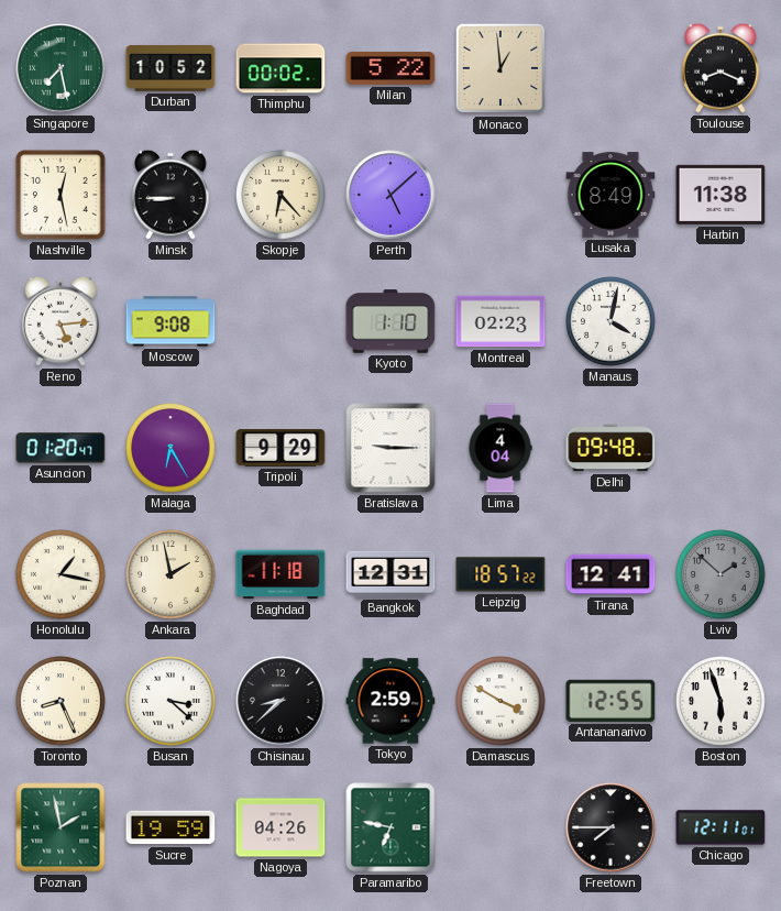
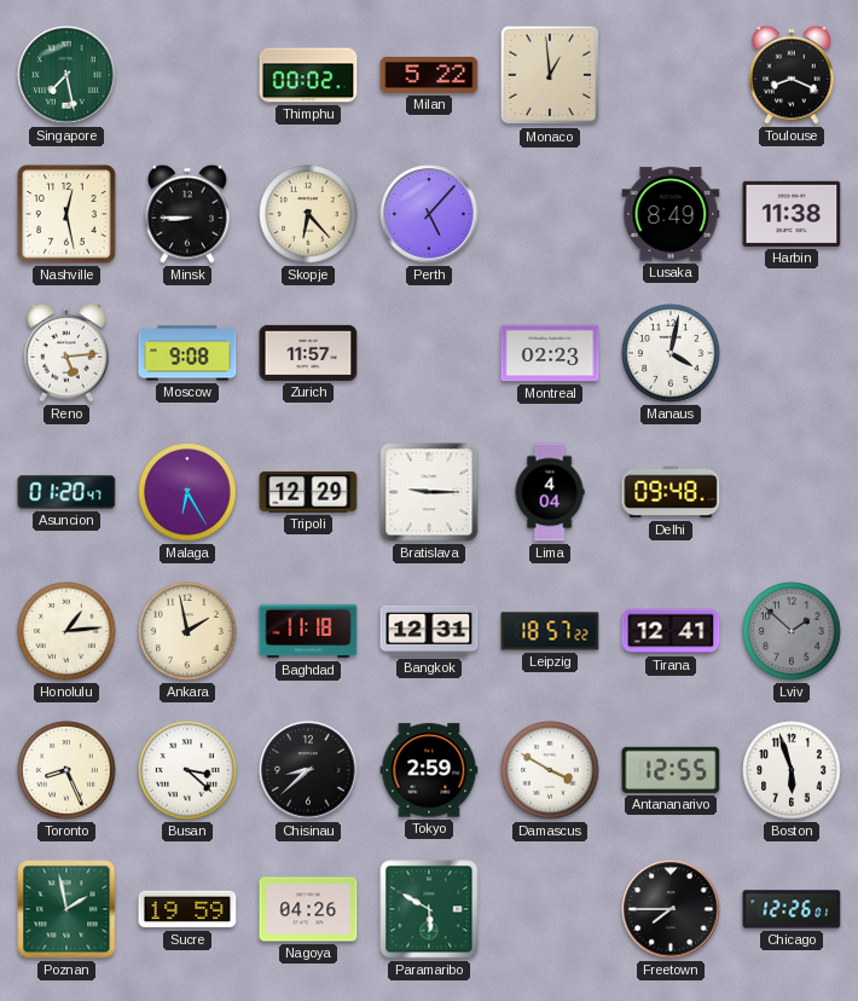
Durban: 10:52 -> none
Perth: 5:08 -> 5:07
Zurich: none -> 11:57
Kyoto: 1:10 -> none
Tripoli: 9:29 -> 12:29
Honolulu: 1:17 -> 1:14
Paramaribo: 6:47 -> 5:50
Chicago: 12:11 -> 12:26
